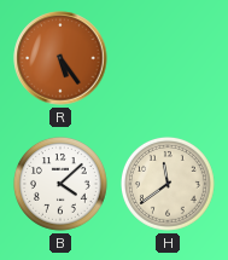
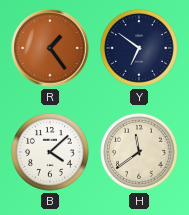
R: 5:24 -> 1:24
Y: none -> 6:51
